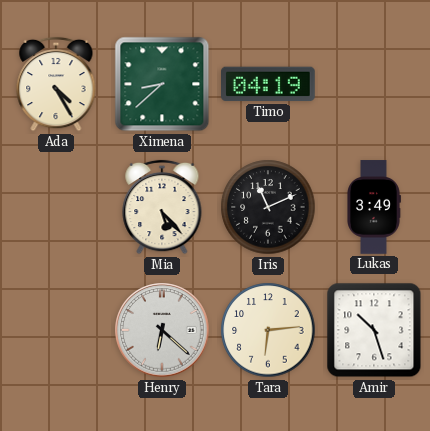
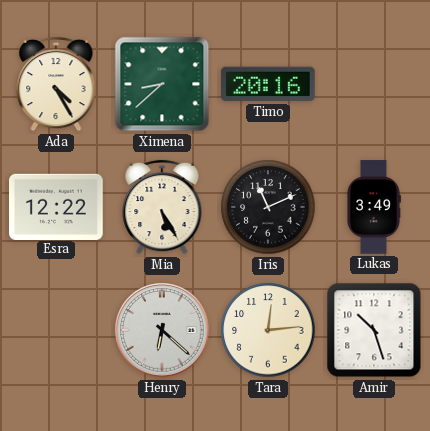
Timo: 04:19 -> 20:16
Esra: none -> 12:22
Mia: 5:23 -> 5:25
Tara: 6:14 -> 12:14
